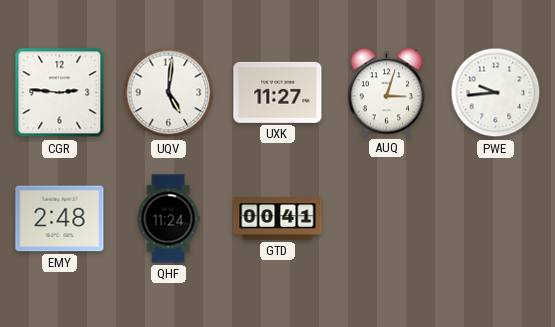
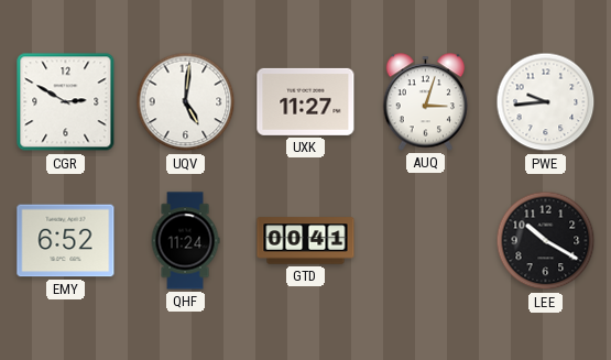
CGR: 2:46 -> 2:50
EMY: 2:48 -> 6:52
LEE: none -> 10:20
